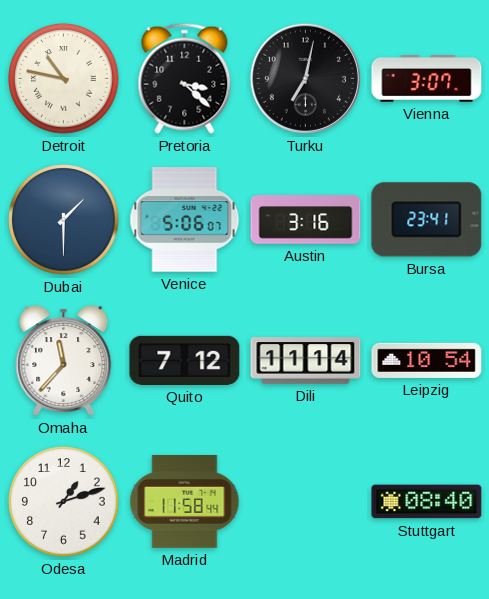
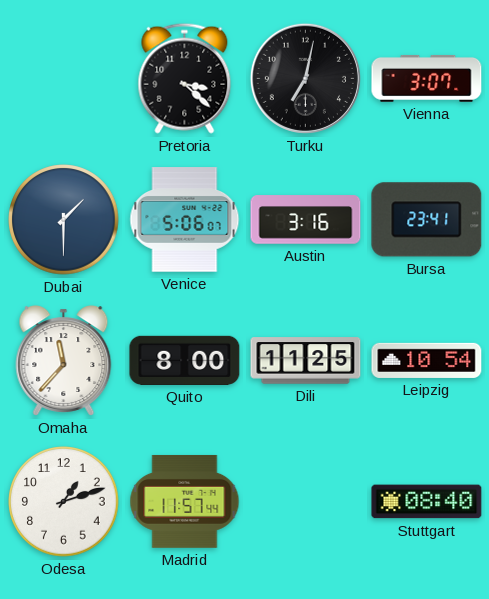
Detroit: 10:47 -> none
Quito: 7:12 -> 8:00
Dili: 11:14 -> 11:25
Madrid: 11:58 -> 11:57
